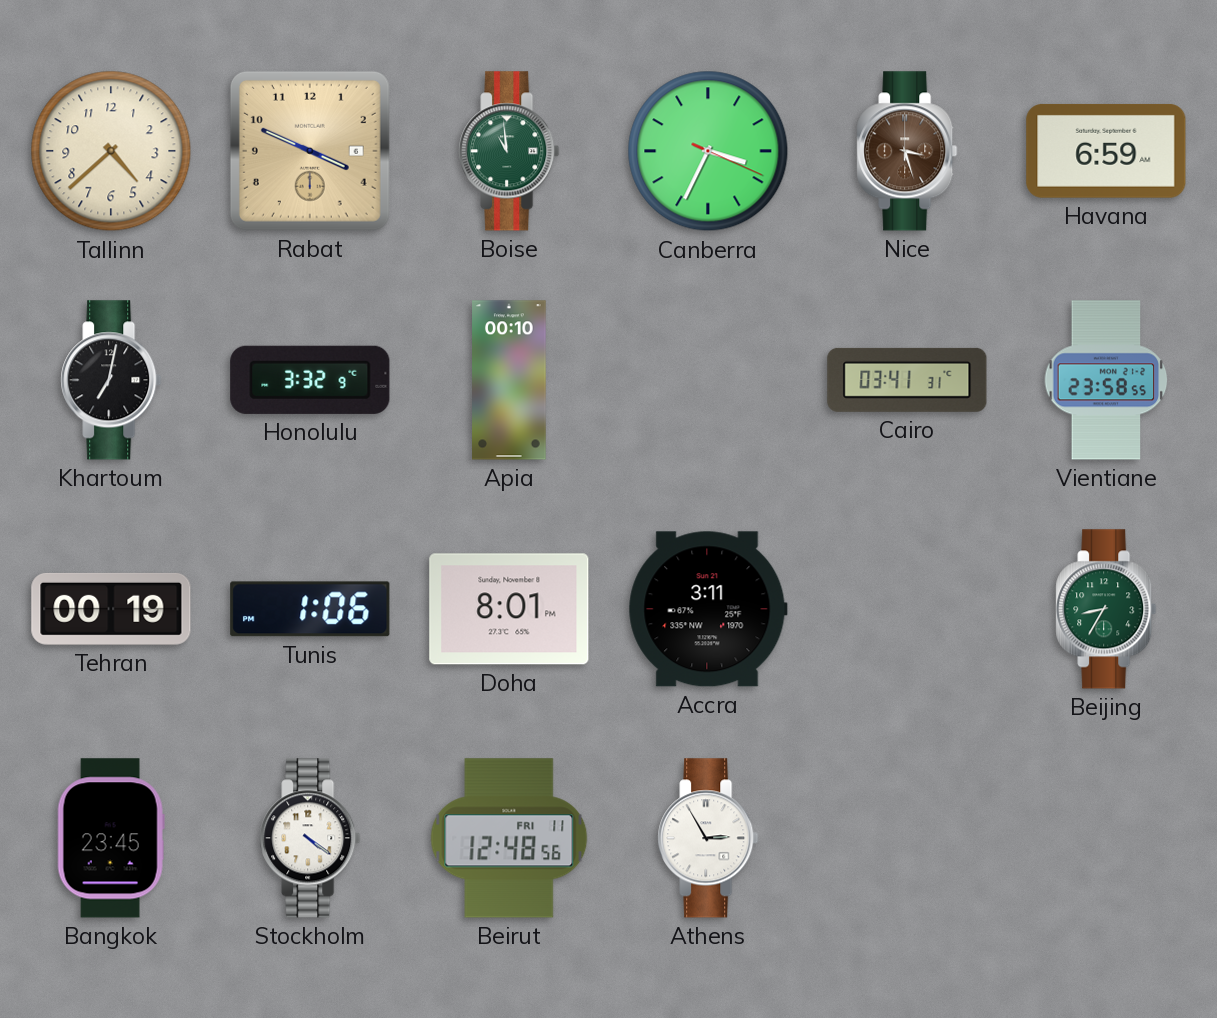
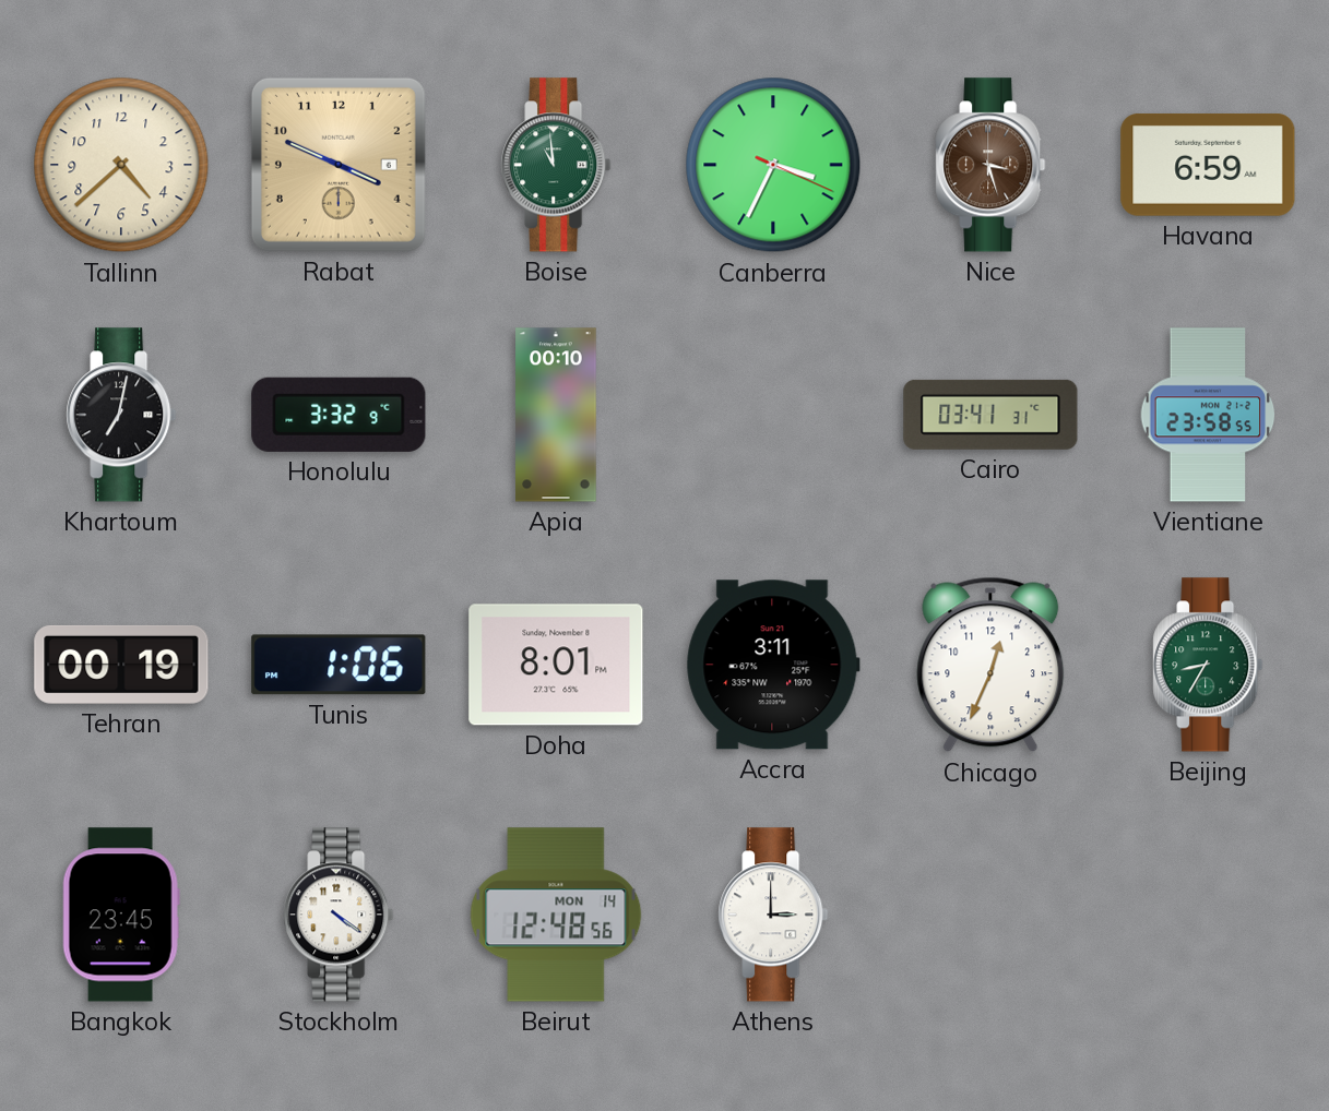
Chicago: none -> 12:34
Beirut date: FRI 11 -> MON 14
Athens: 2:55 -> 3:00
